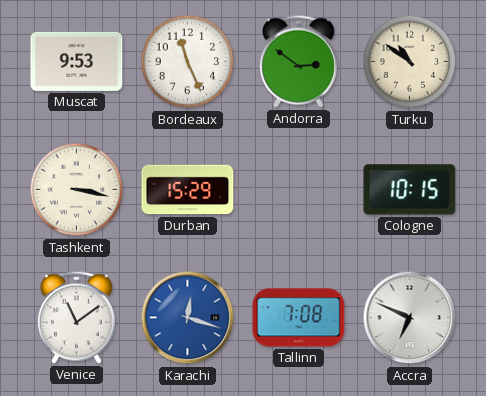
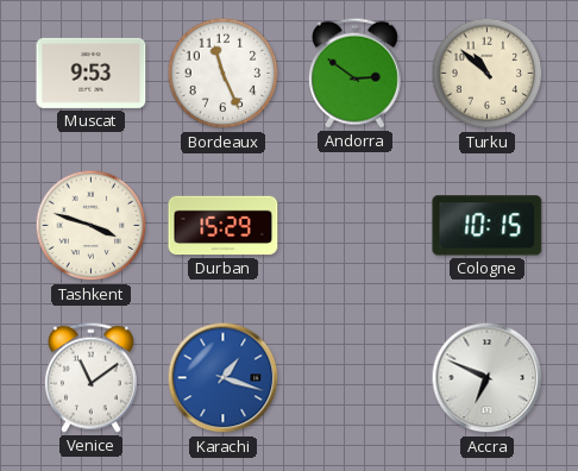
Turku: 10:51 -> 10:52
Tashkent: 3:17 -> 3:48
Karachi: 12:18 -> 1:18
Tallinn: 7:08 -> none
